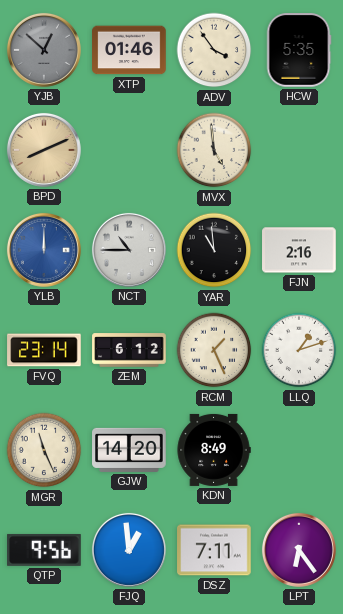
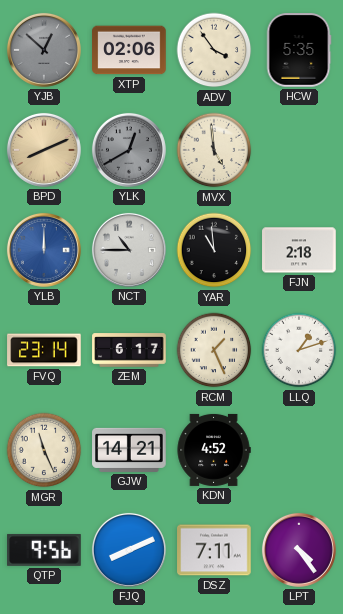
XTP: 01:46 -> 02:06
YLK: none -> 12:40
FJN: 2:16 -> 2:18
ZEM: 6:12 -> 6:17
GJW: 14:20 -> 14:21
KDN: 8:49 -> 4:52
FJQ: 12:59 -> 8:11
LPT: 6:24 -> 4:24
